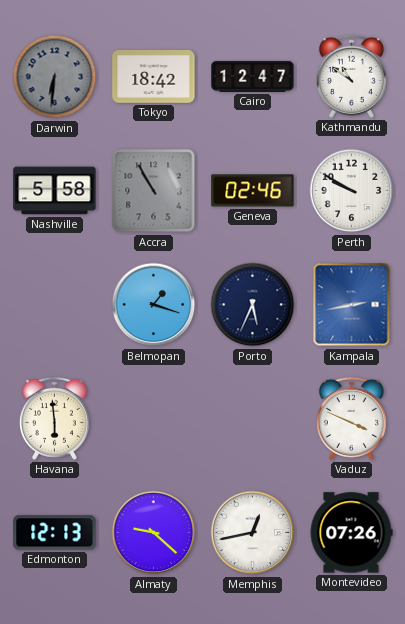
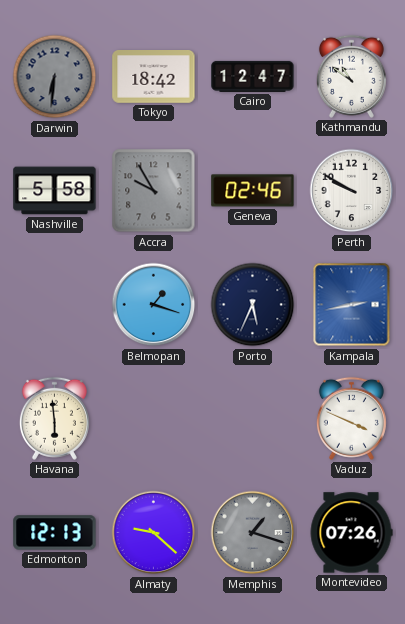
Accra: 10:55 -> 9:55
Memphis: 12:43 -> 1:18
Memphis dial: white -> grey
